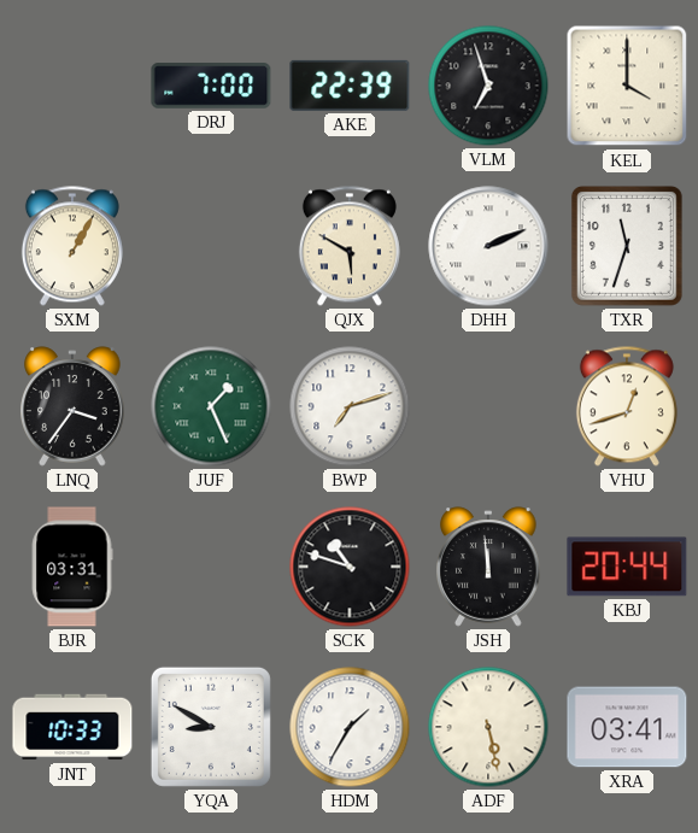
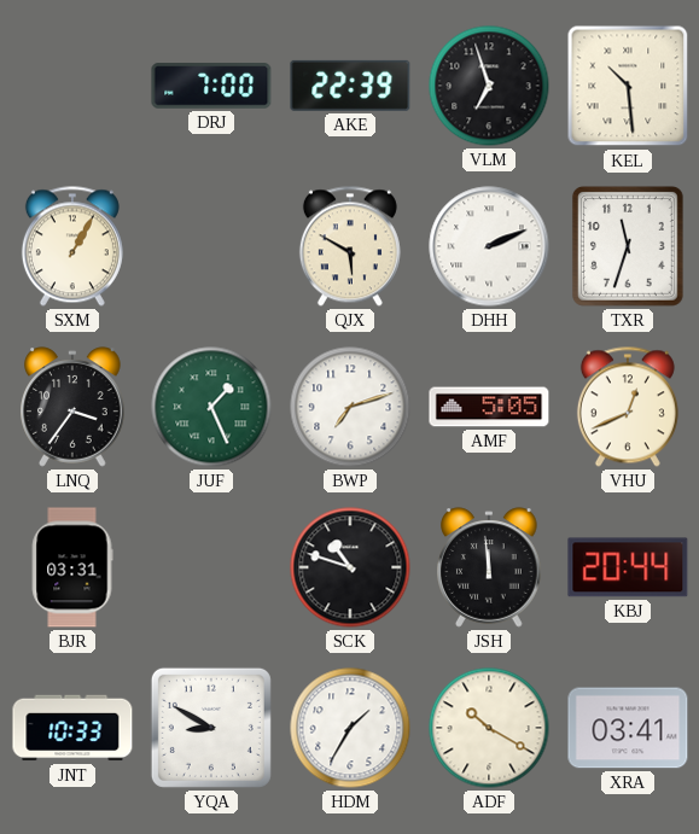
KEL: 4:00 -> 10:29
AMF: none -> 5:05
VHU: 12:42 -> 12:41
ADF: 5:28 -> 10:20
